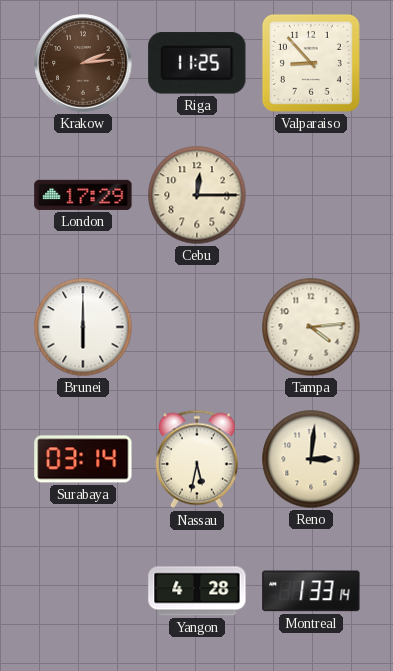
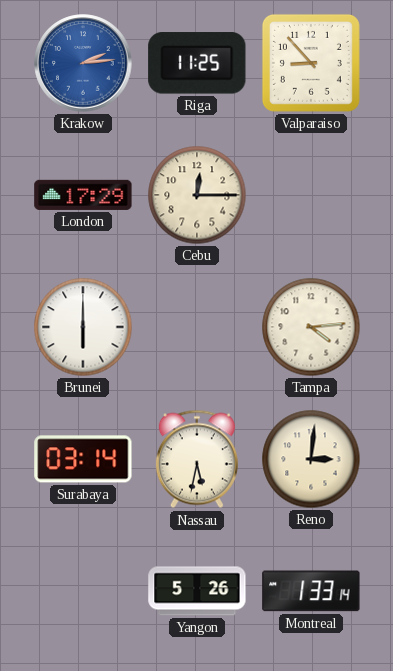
Krakow dial: brown -> blue
Yangon: 4:28 -> 5:26
